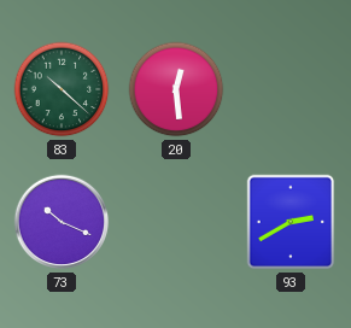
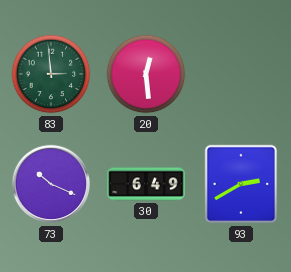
83: 10:22 -> 2:59
30: none -> 6:49
